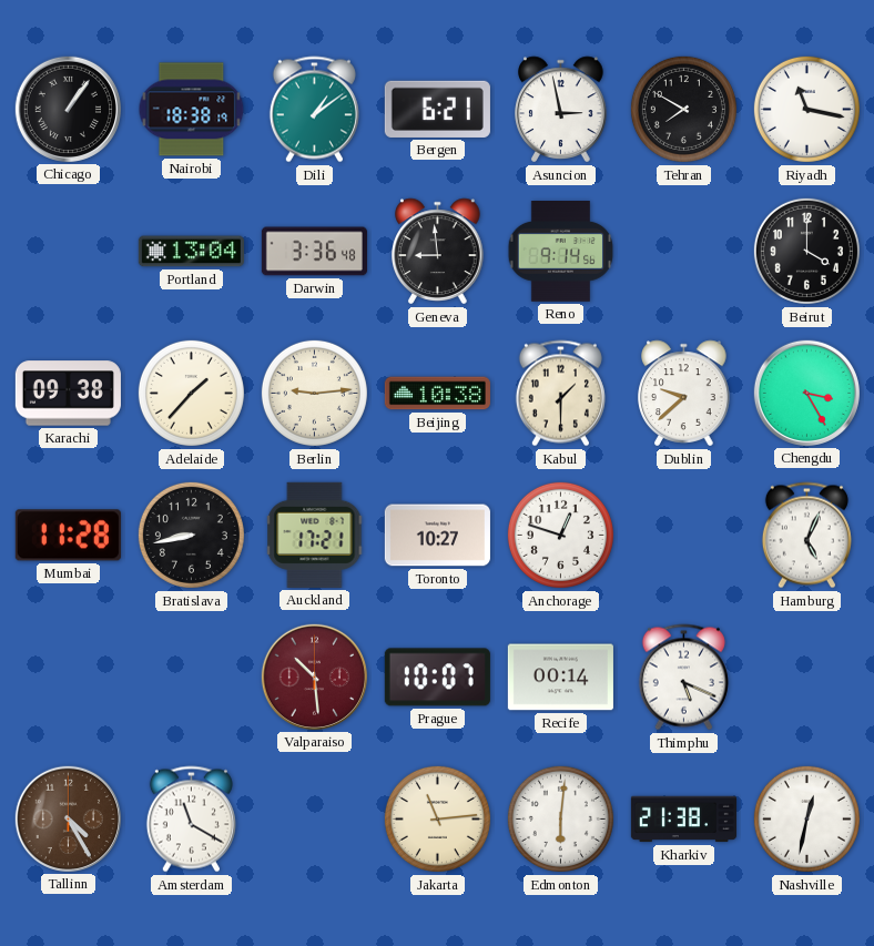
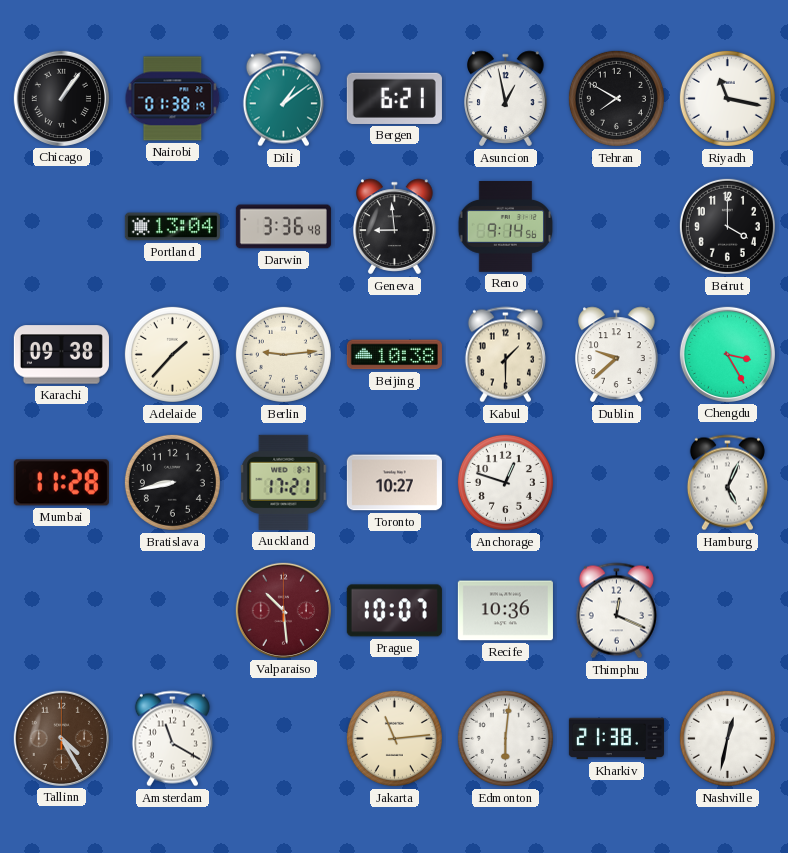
Nairobi: 18:38 -> 01:38
Asuncion: 2:58 -> 12:58
Recife: 00:14 -> 10:36
Thimphu: 5:19 -> 12:19
